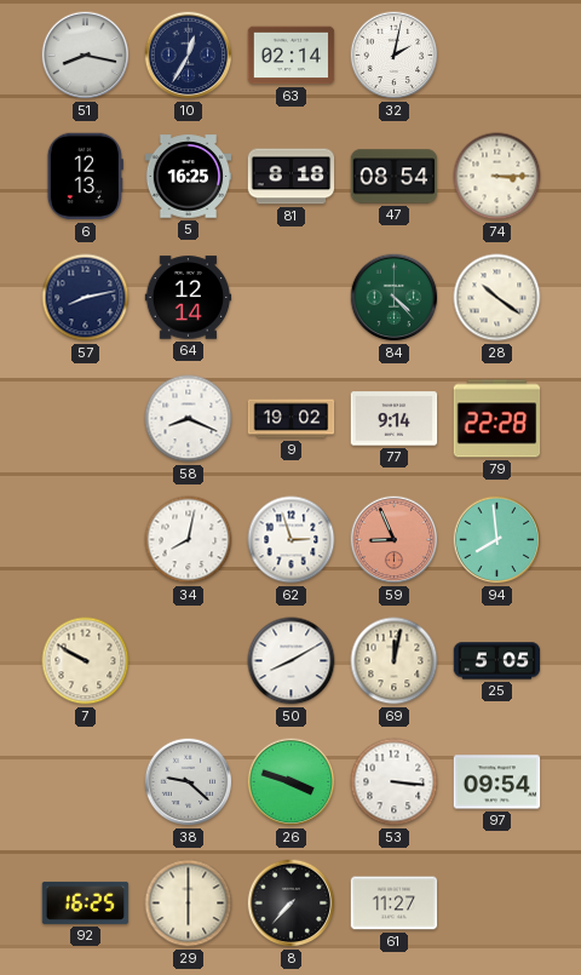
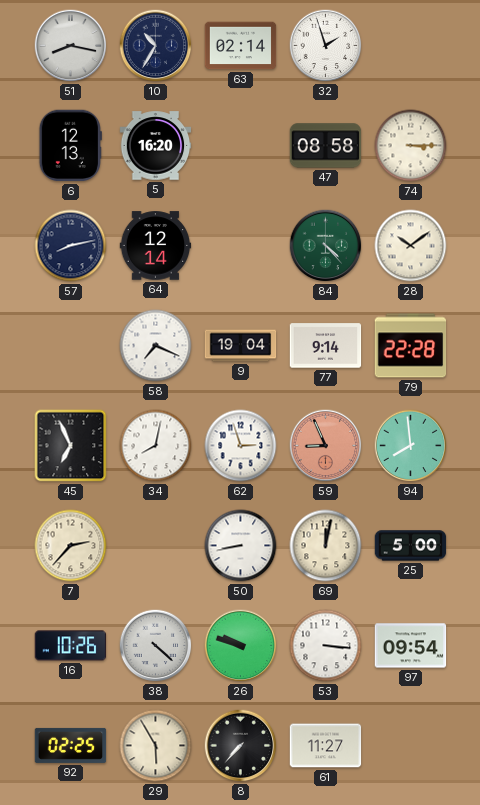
10: 12:35 -> 10:35
32: 2:02 -> 1:57
5: 16:25 -> 16:20
81: 8:18 -> none
47: 08:54 -> 08:58
28: 10:21 -> 10:09
58: 8:19 -> 7:19
9: 19:02 -> 19:04
45: none -> 6:56
7: 9:50 -> 2:37
50: 8:10 -> 8:43
25: 5:05 -> 5:00
16: none -> 10:26
38: 9:22 -> 4:22
26: 3:48 -> 9:48
92: 16:25 -> 02:25
29: 6:00 -> 5:55
